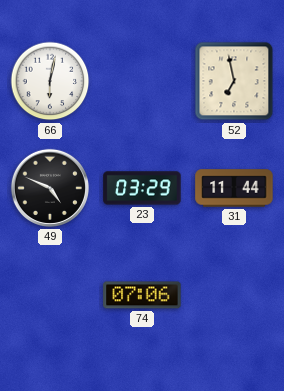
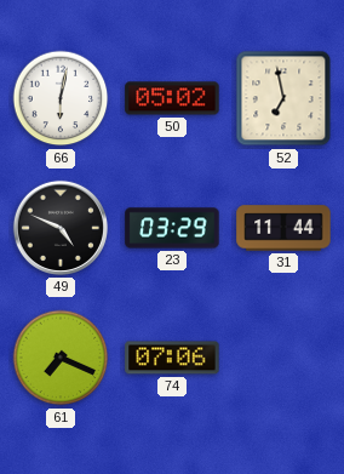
50: none -> 05:02
61: none -> 7:19
